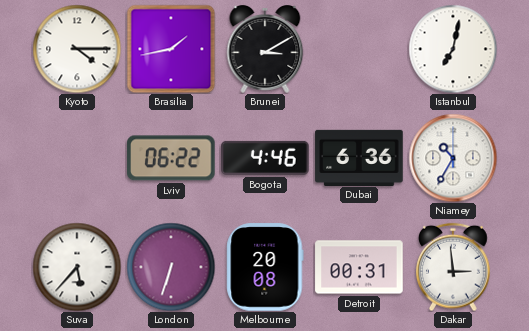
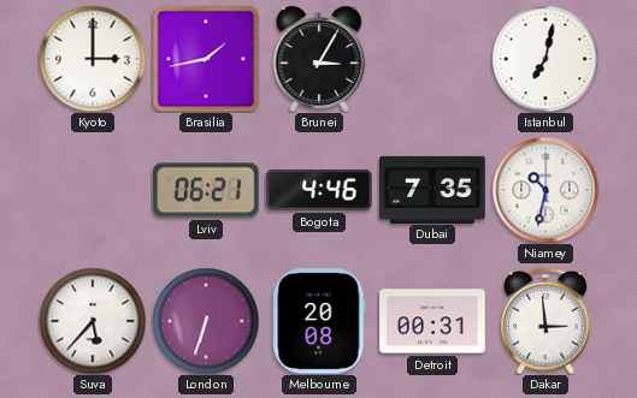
Kyoto: 4:15 -> 3:00
Brunei: 3:10 -> 3:05
Lviv: 06:22 -> 06:21
Dubai: 6:36 -> 7:35
Niamey: 10:35 -> 10:32
